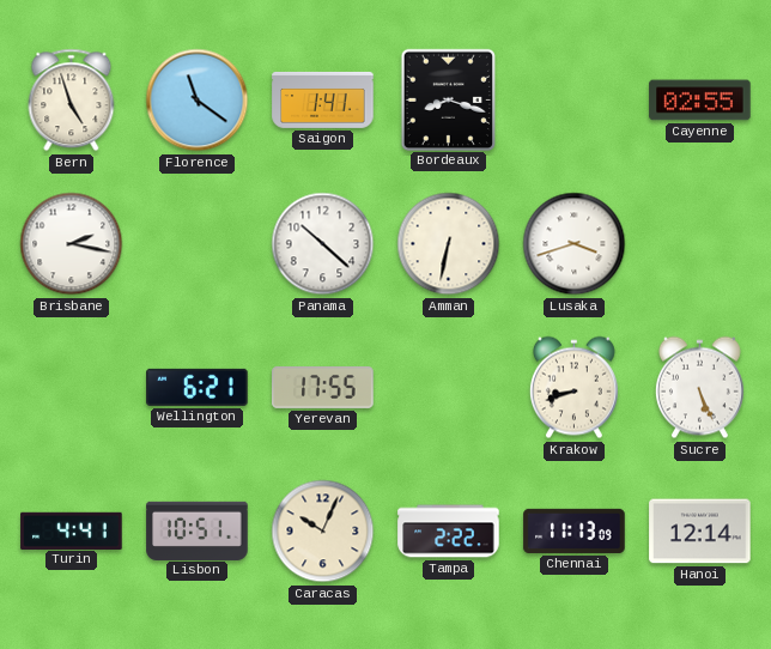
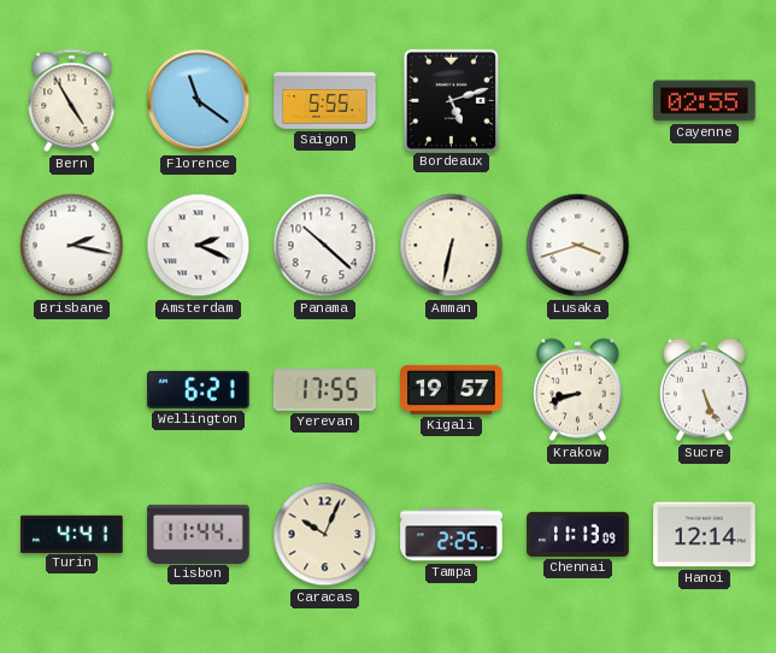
Bern: 4:57 -> 4:55
Saigon: 1:41 -> 5:55
Bordeaux: 8:18 -> 5:12
Amsterdam: none -> 2:19
Kigali: none -> 19:57
Lisbon: 10:51 -> 11:44
Tampa: 2:22 -> 2:25
